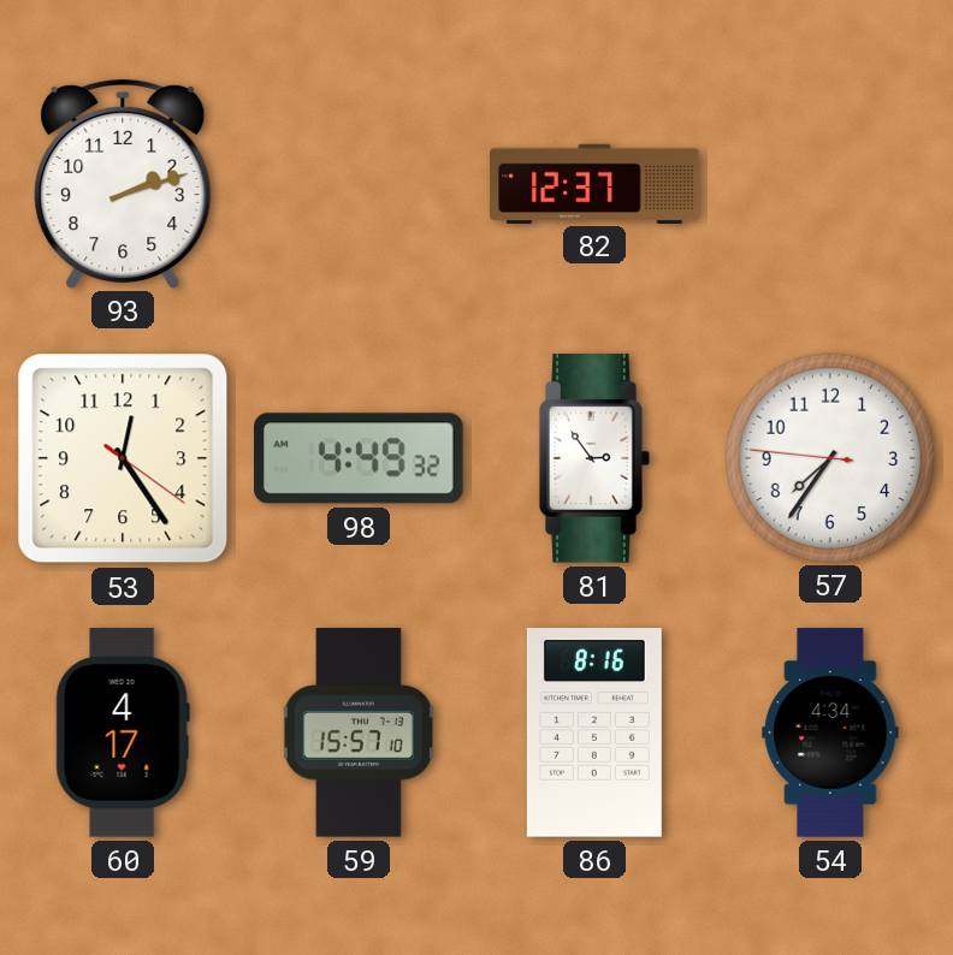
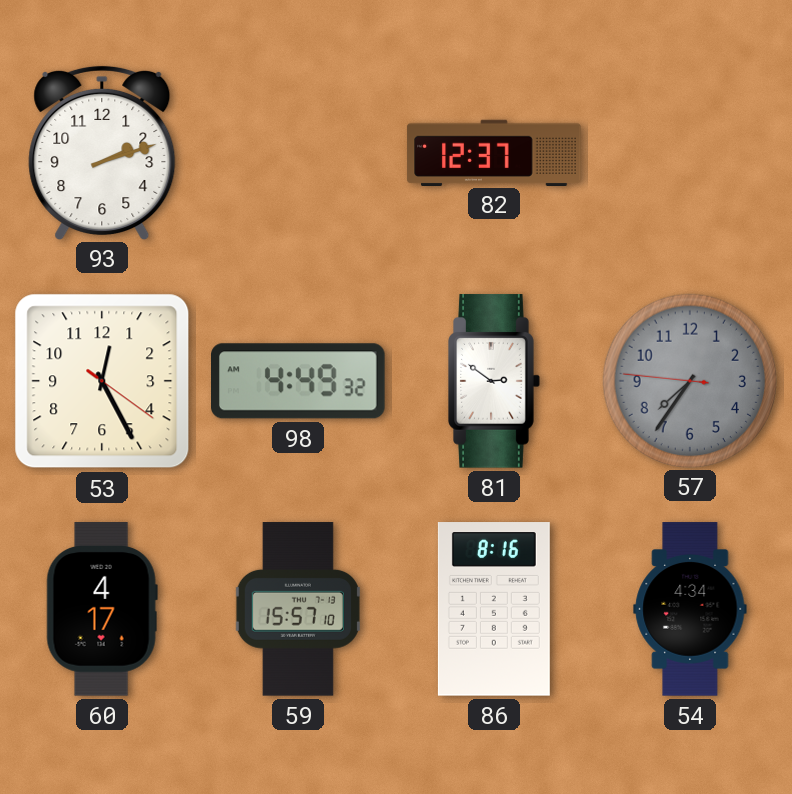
53: 12:24 -> 12:25
81: 2:54 -> 2:51
57 dial: white -> grey
